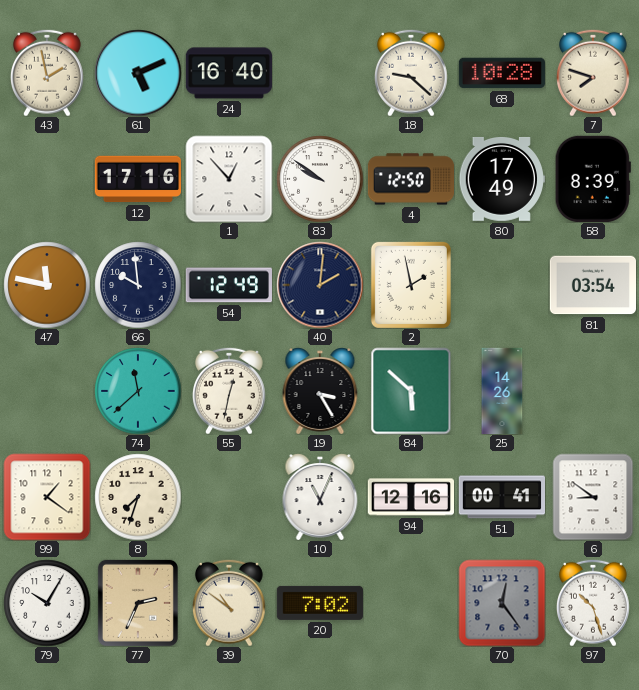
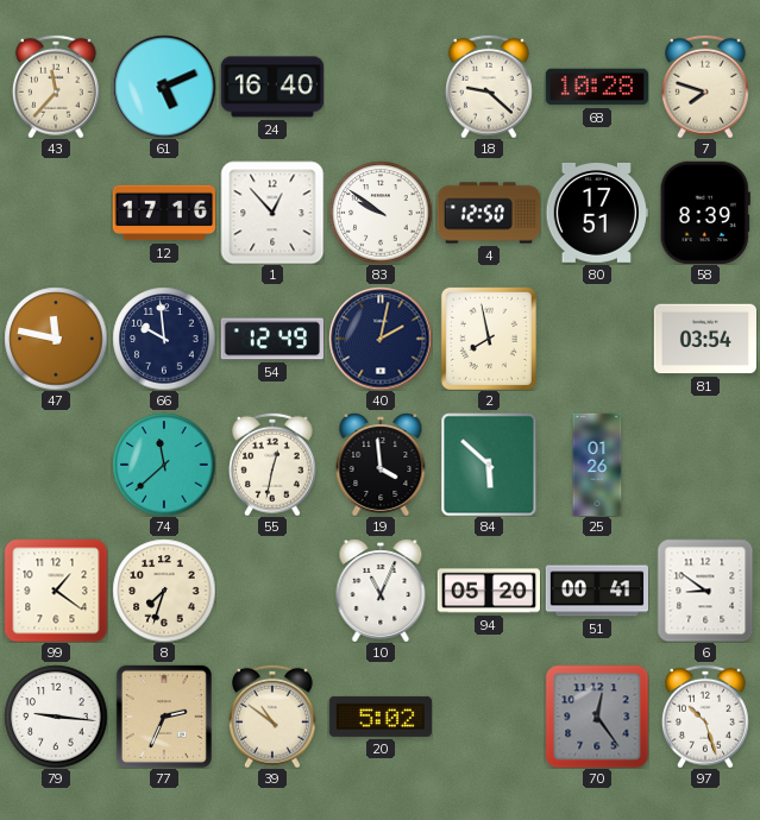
43: 1:58 -> 11:37
80: 17:49 -> 17:51
40: 2:01 -> 2:02
2: 1:58 -> 7:58
19: 3:25 -> 3:59
25: 14:26 -> 01:26
94: 12:16 -> 05:20
79: 10:05 -> 9:16
20: 7:02 -> 5:02
